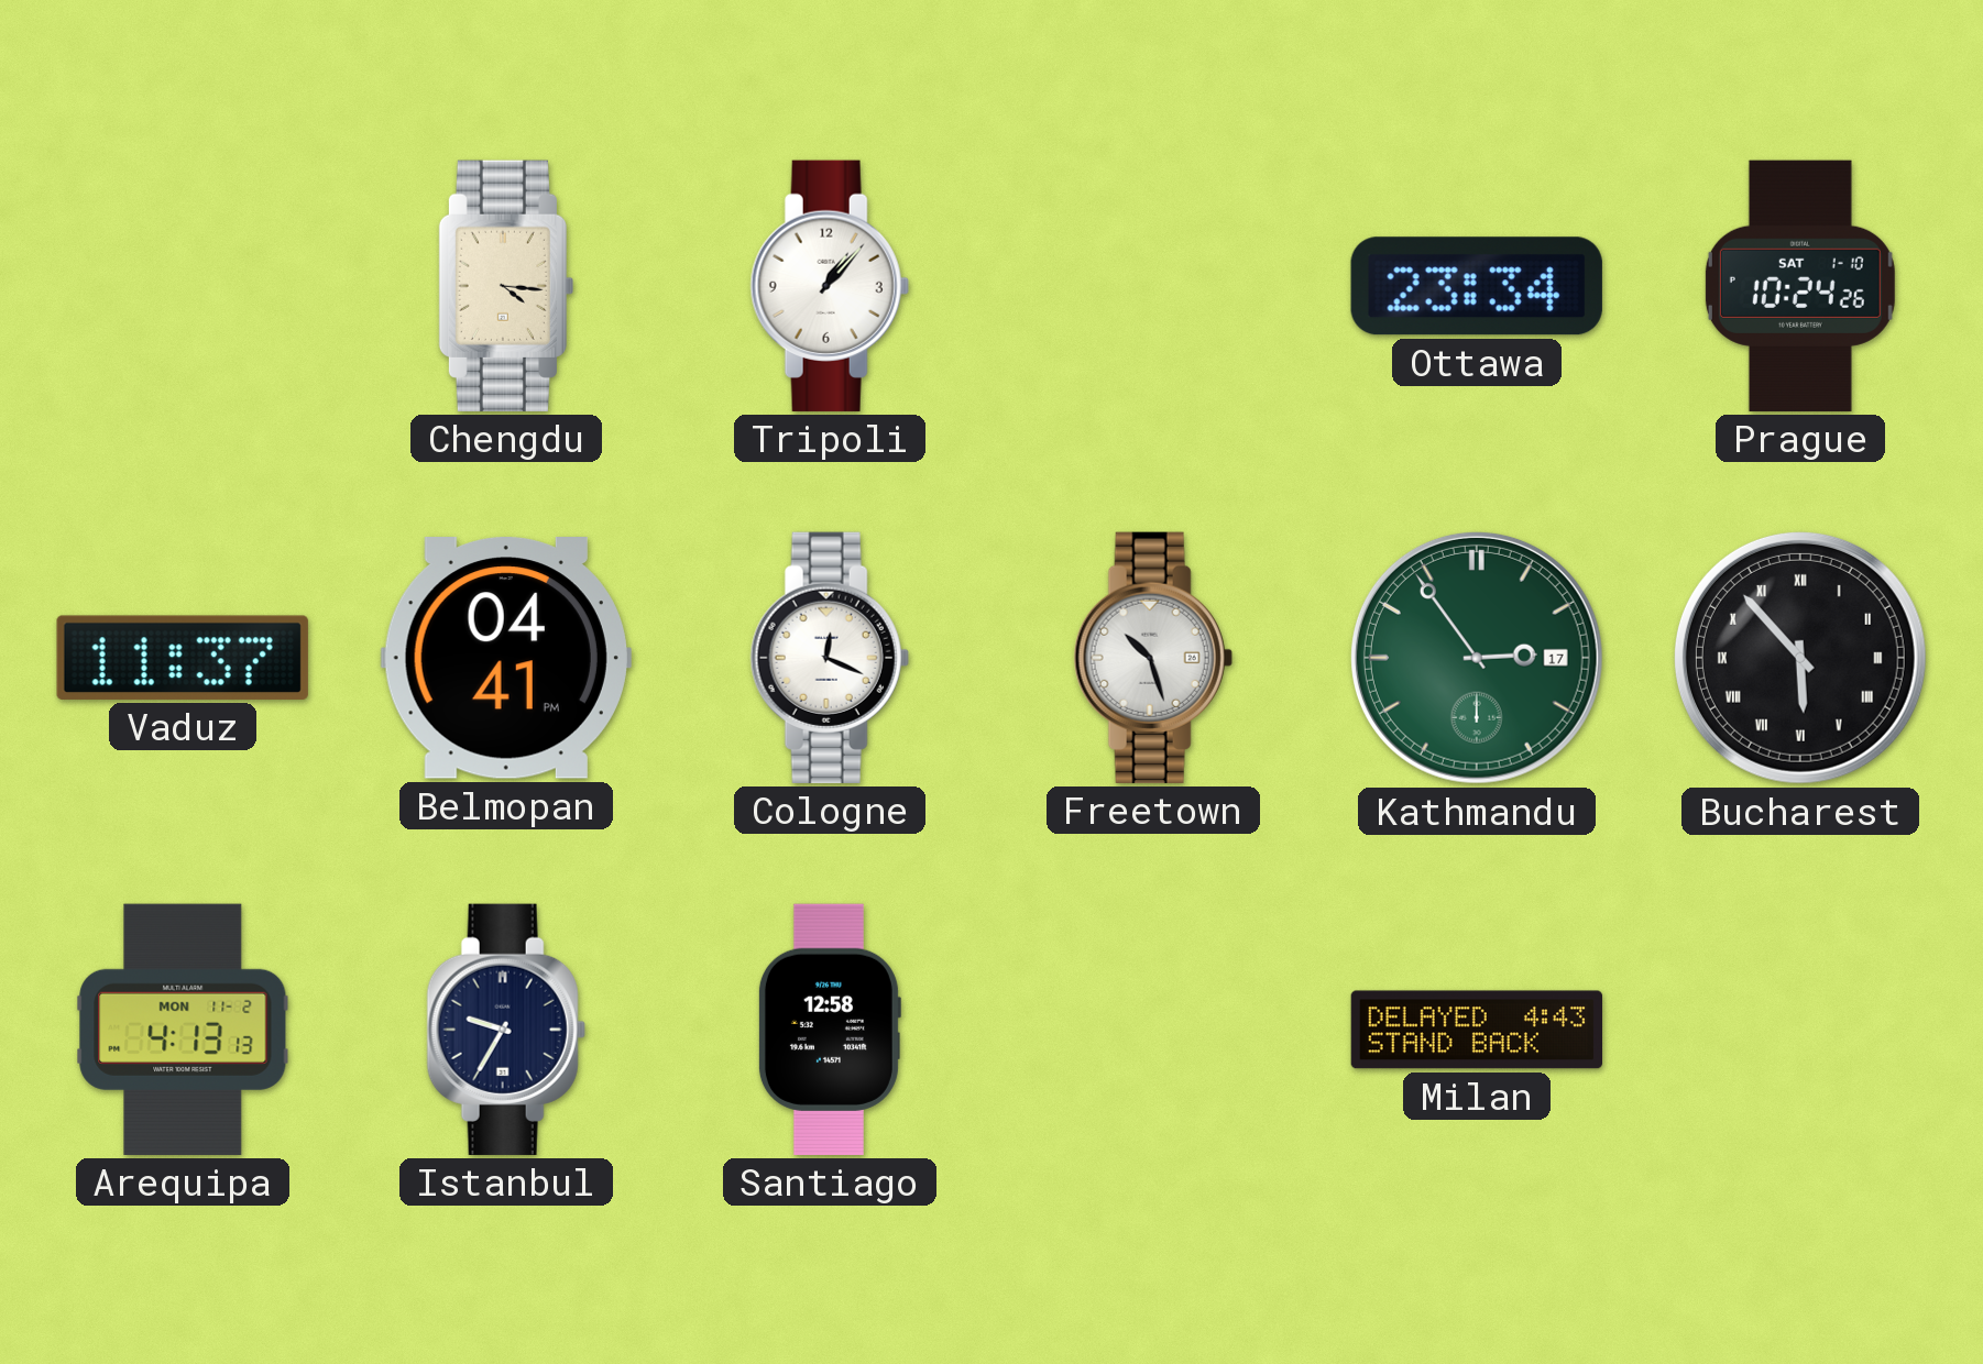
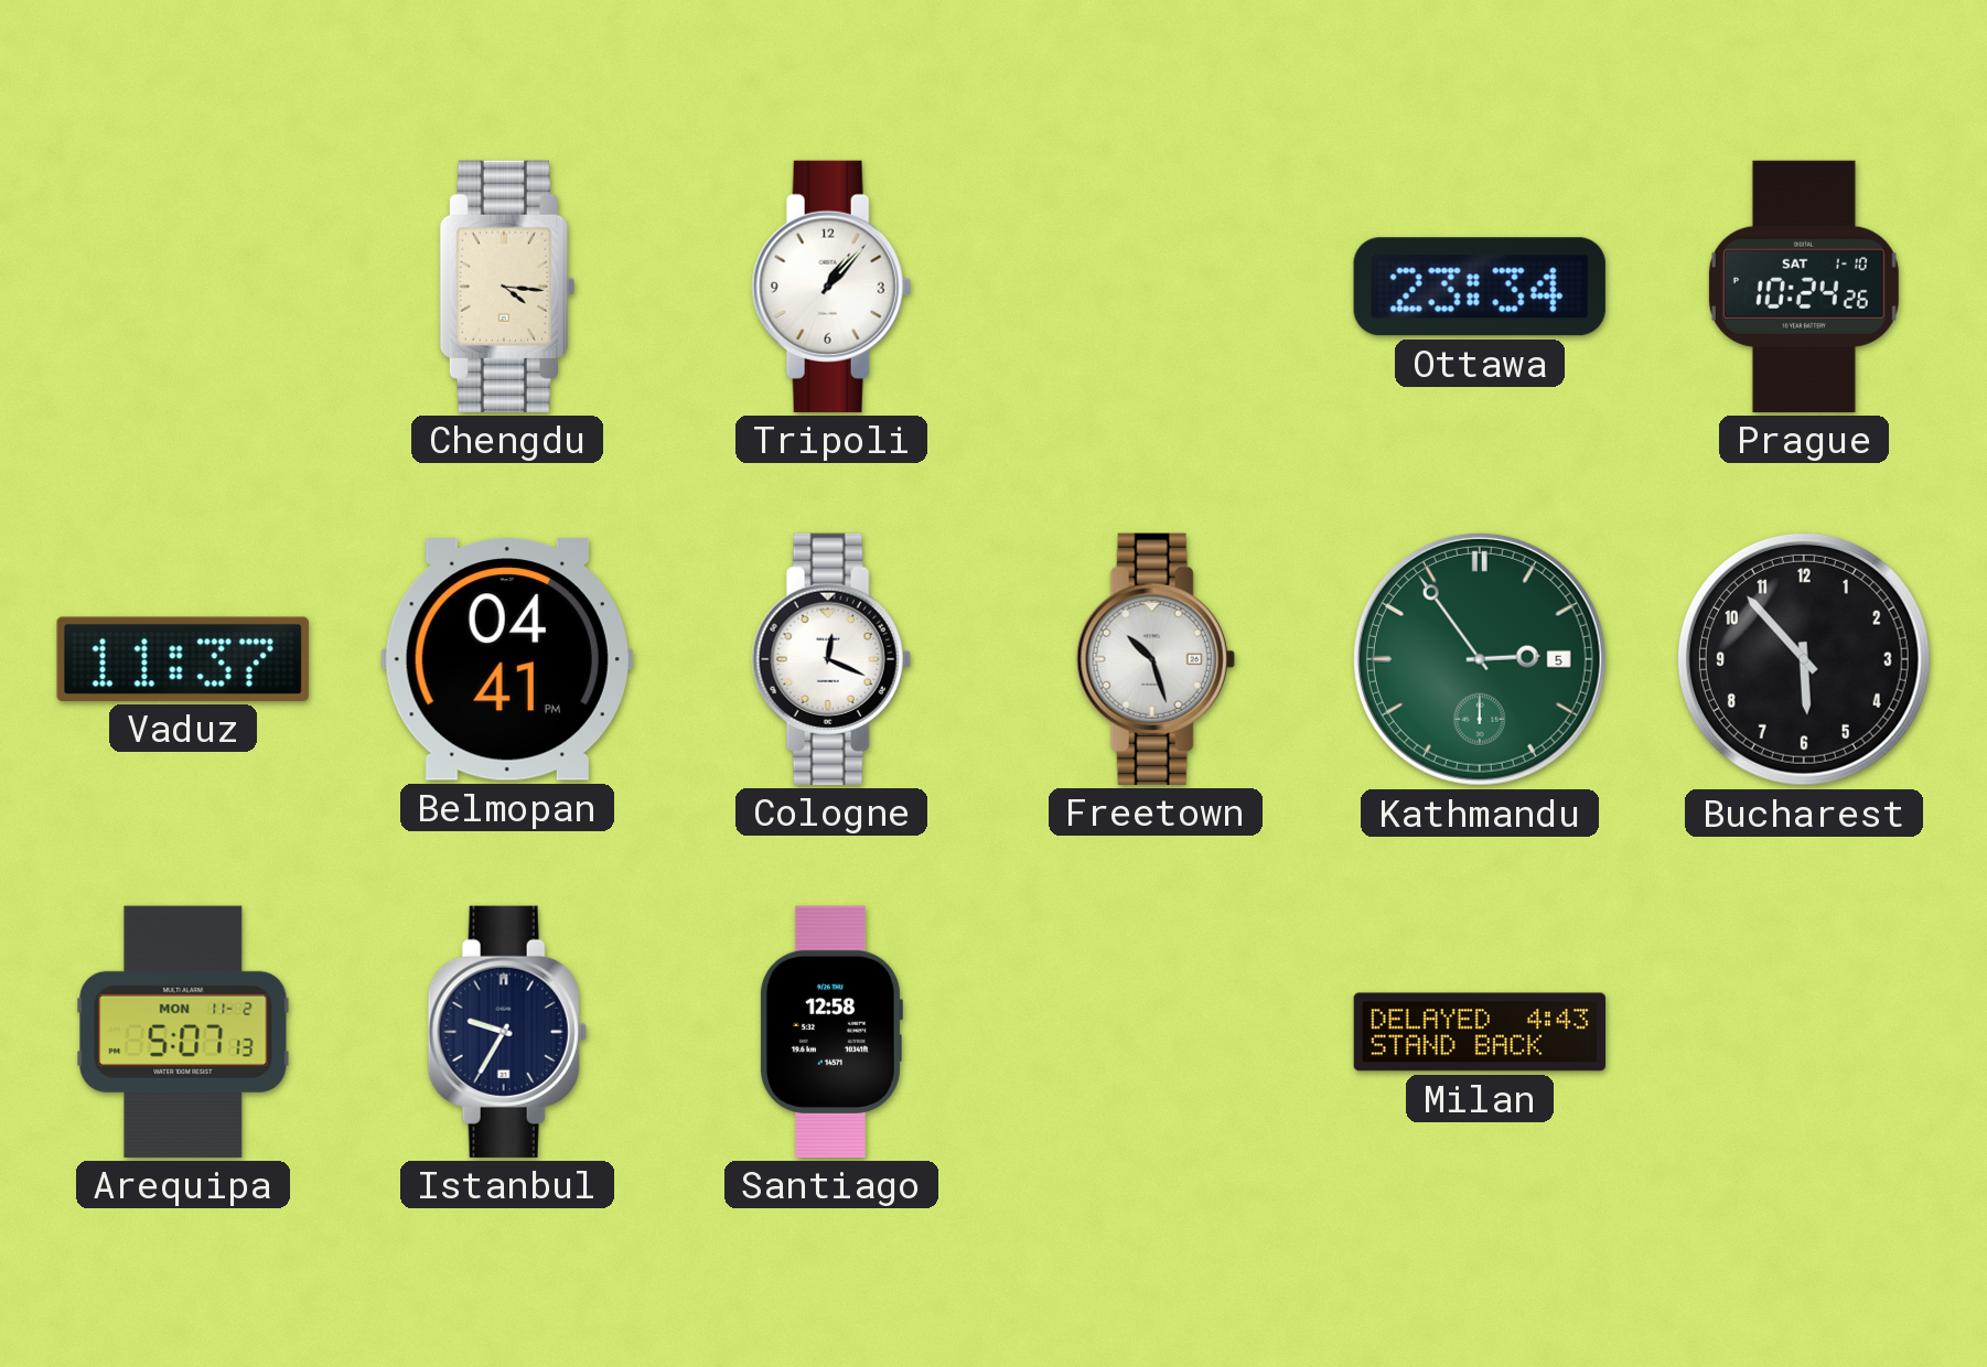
Kathmandu date: 17 -> 5
Bucharest numerals: Roman -> Arabic
Arequipa: 4:13 -> 5:07
